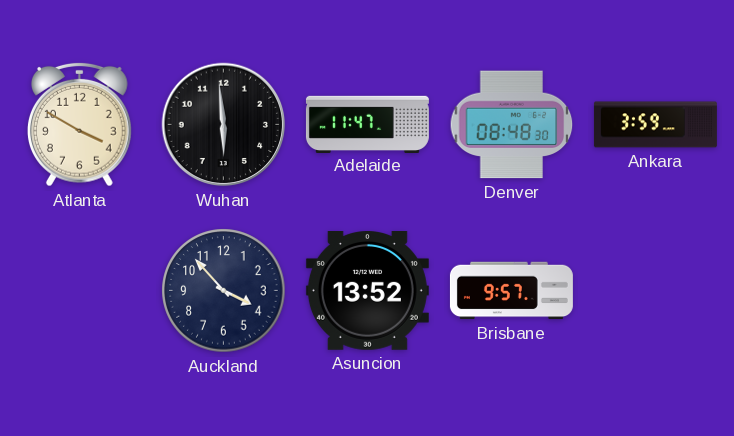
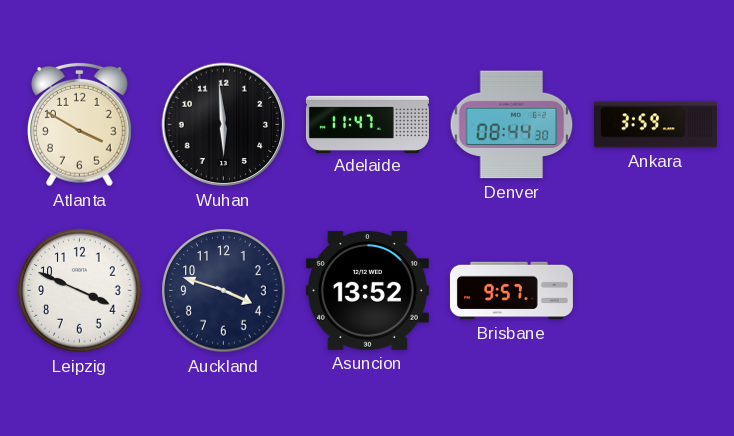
Denver: 08:48 -> 08:44
Leipzig: none -> 3:49
Auckland: 3:53 -> 3:48
